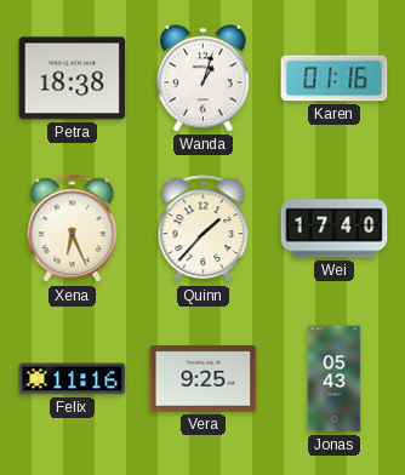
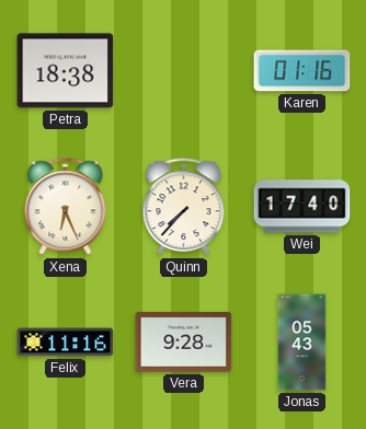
Wanda: 1:03 -> none
Quinn: 1:37 -> 7:37
Vera: 9:25 -> 9:28
